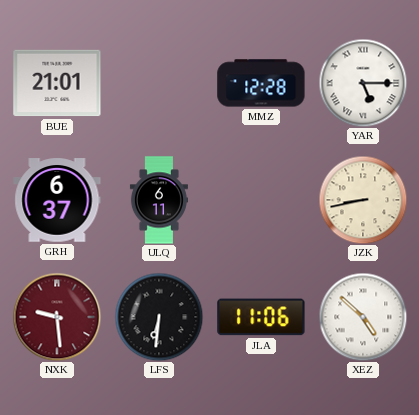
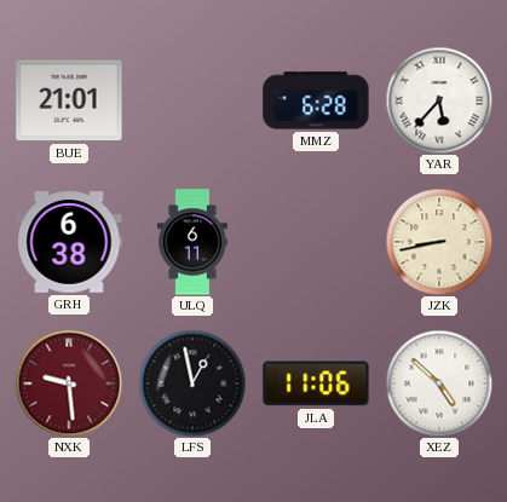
MMZ: 12:28 -> 6:28
YAR: 5:15 -> 5:37
GRH: 6:37 -> 6:38
LFS: 6:31 -> 12:58
